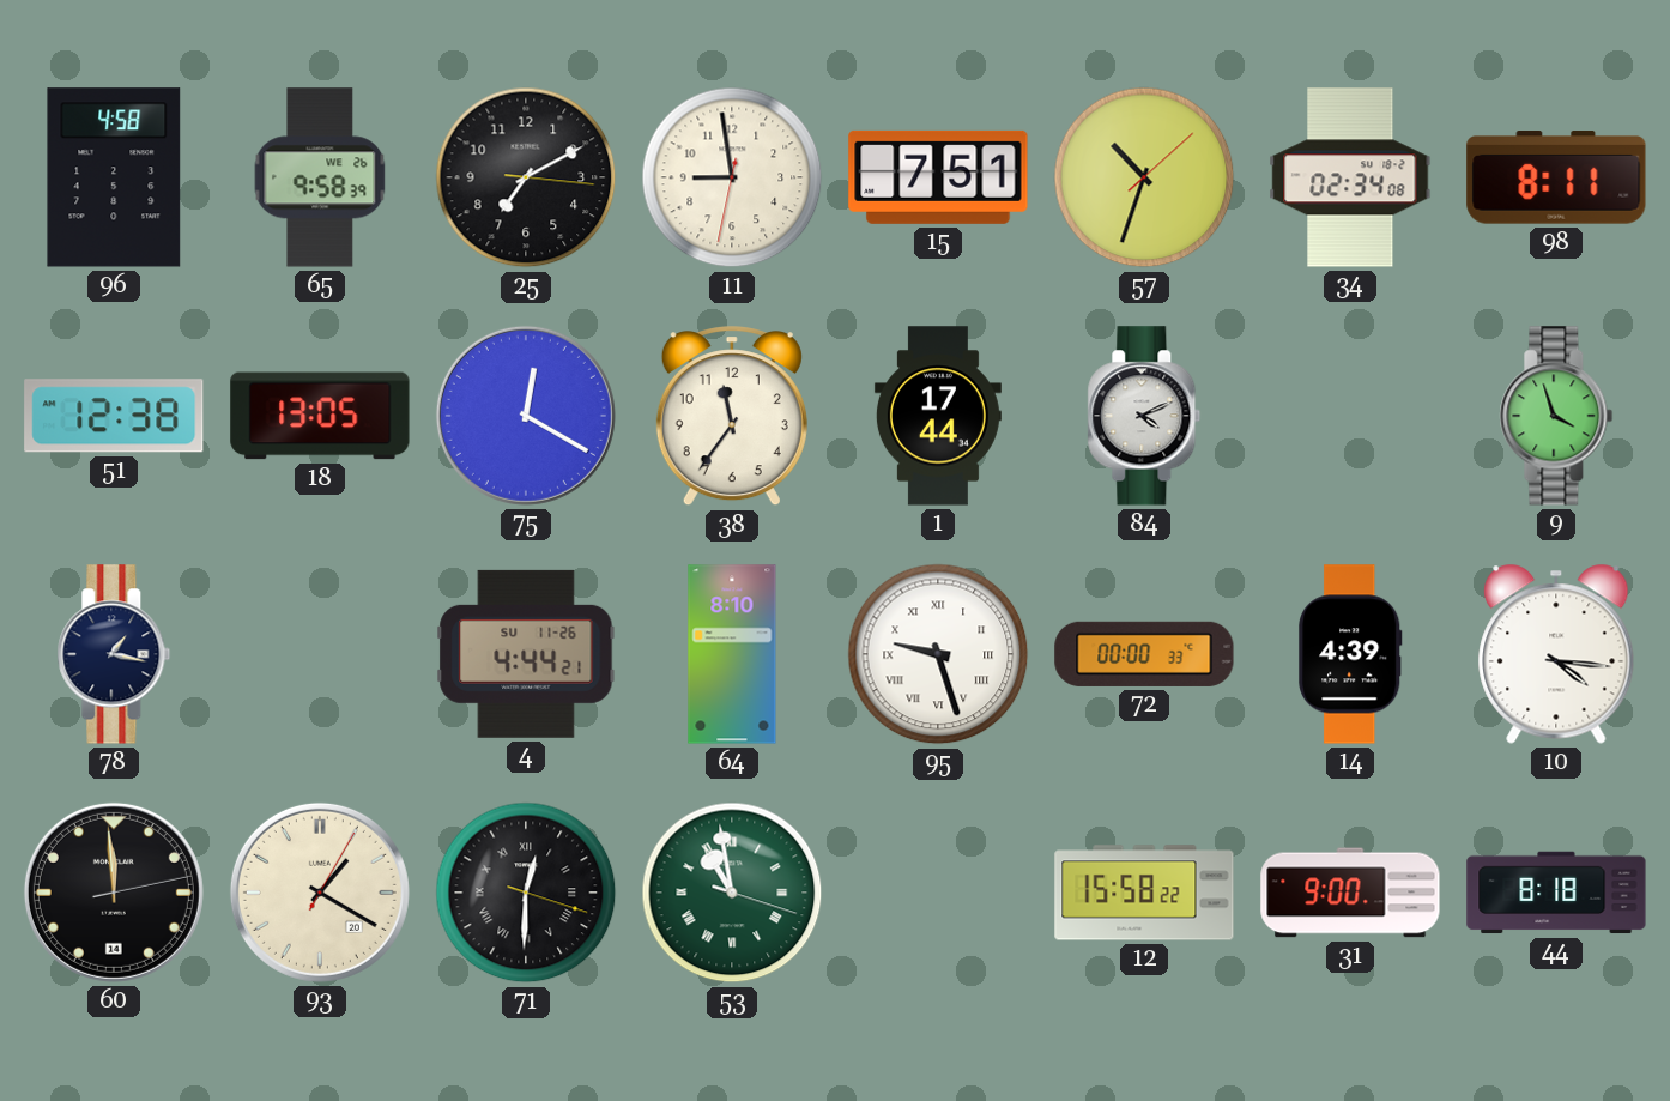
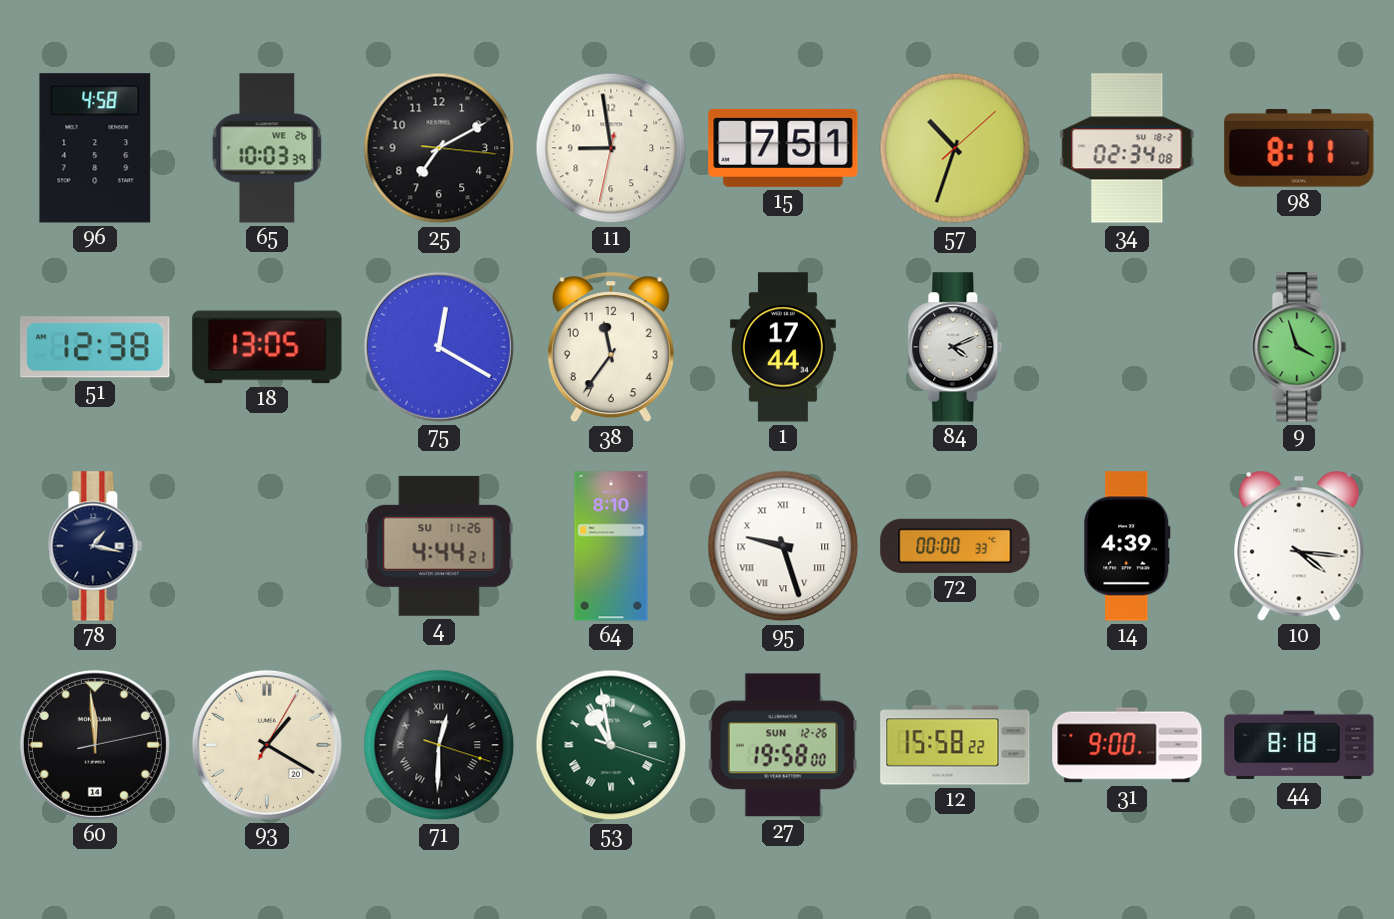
65: 9:58 -> 10:03
27: none -> 19:58
